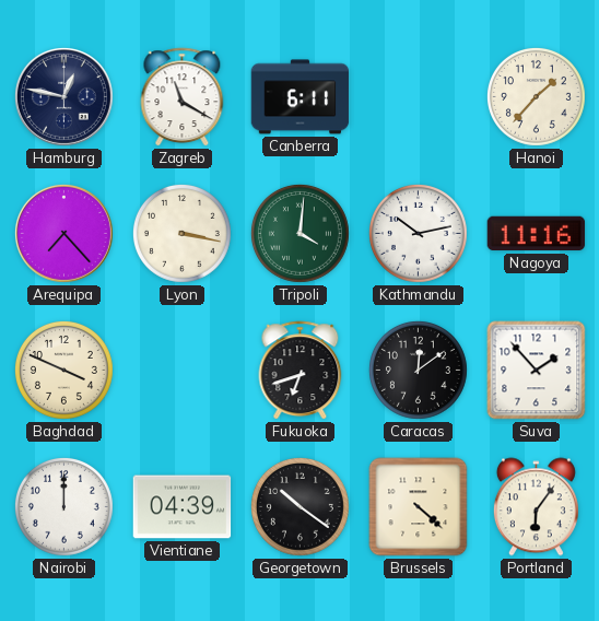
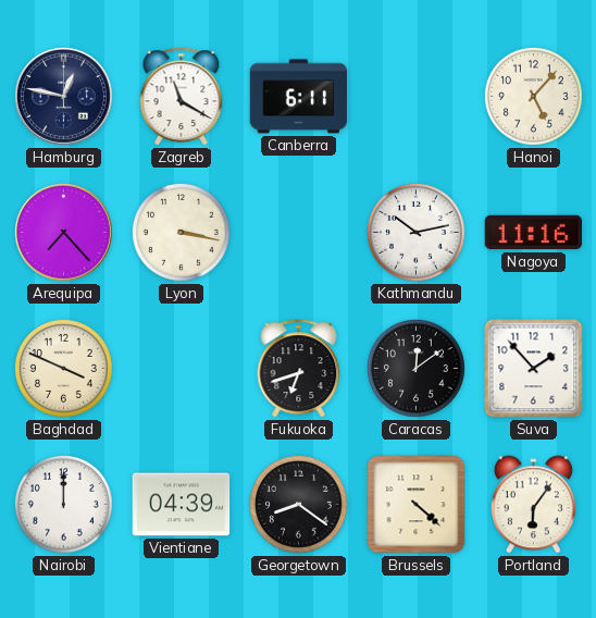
Hanoi: 1:37 -> 5:07
Tripoli: 4:01 -> none
Georgetown: 10:21 -> 8:21
